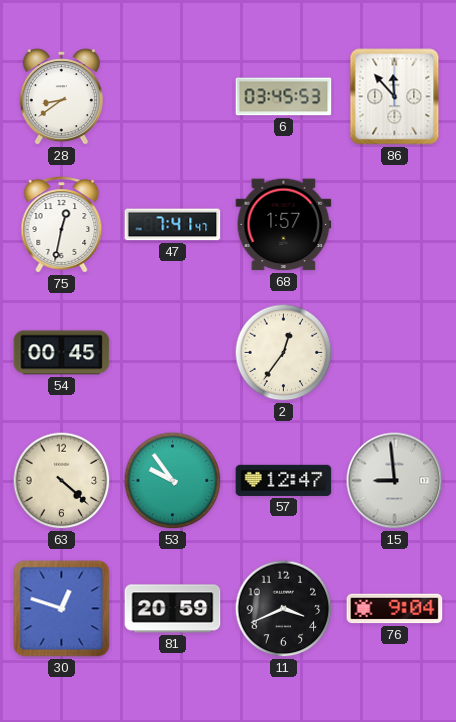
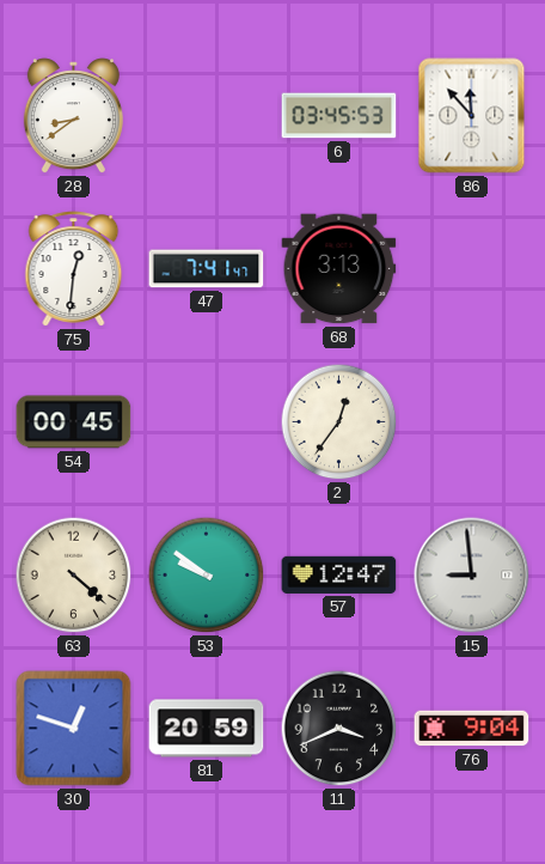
75: 12:32 -> 12:31
68: 1:57 -> 3:13
53: 9:54 -> 9:51
